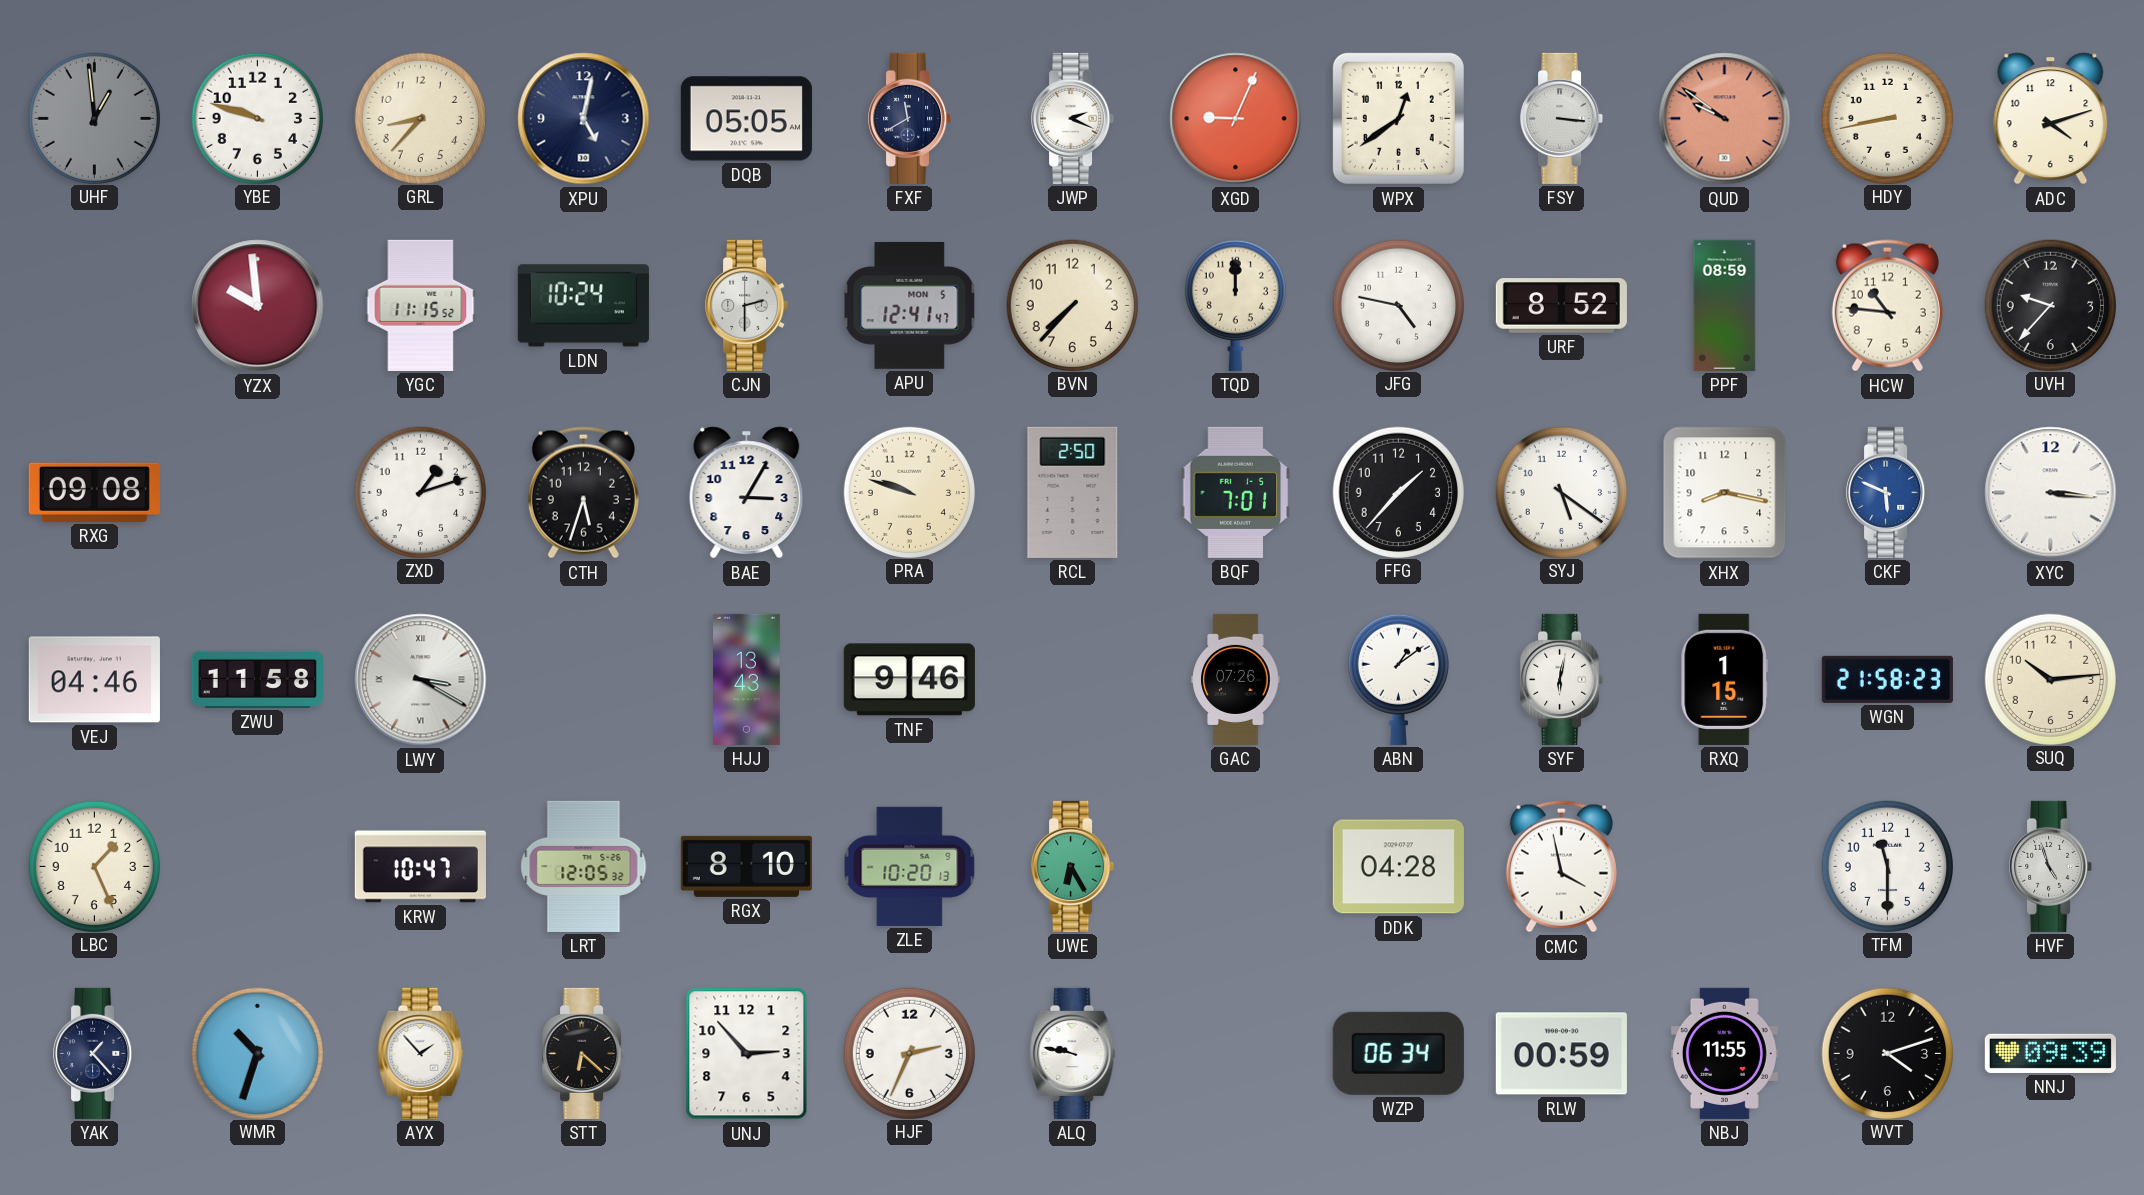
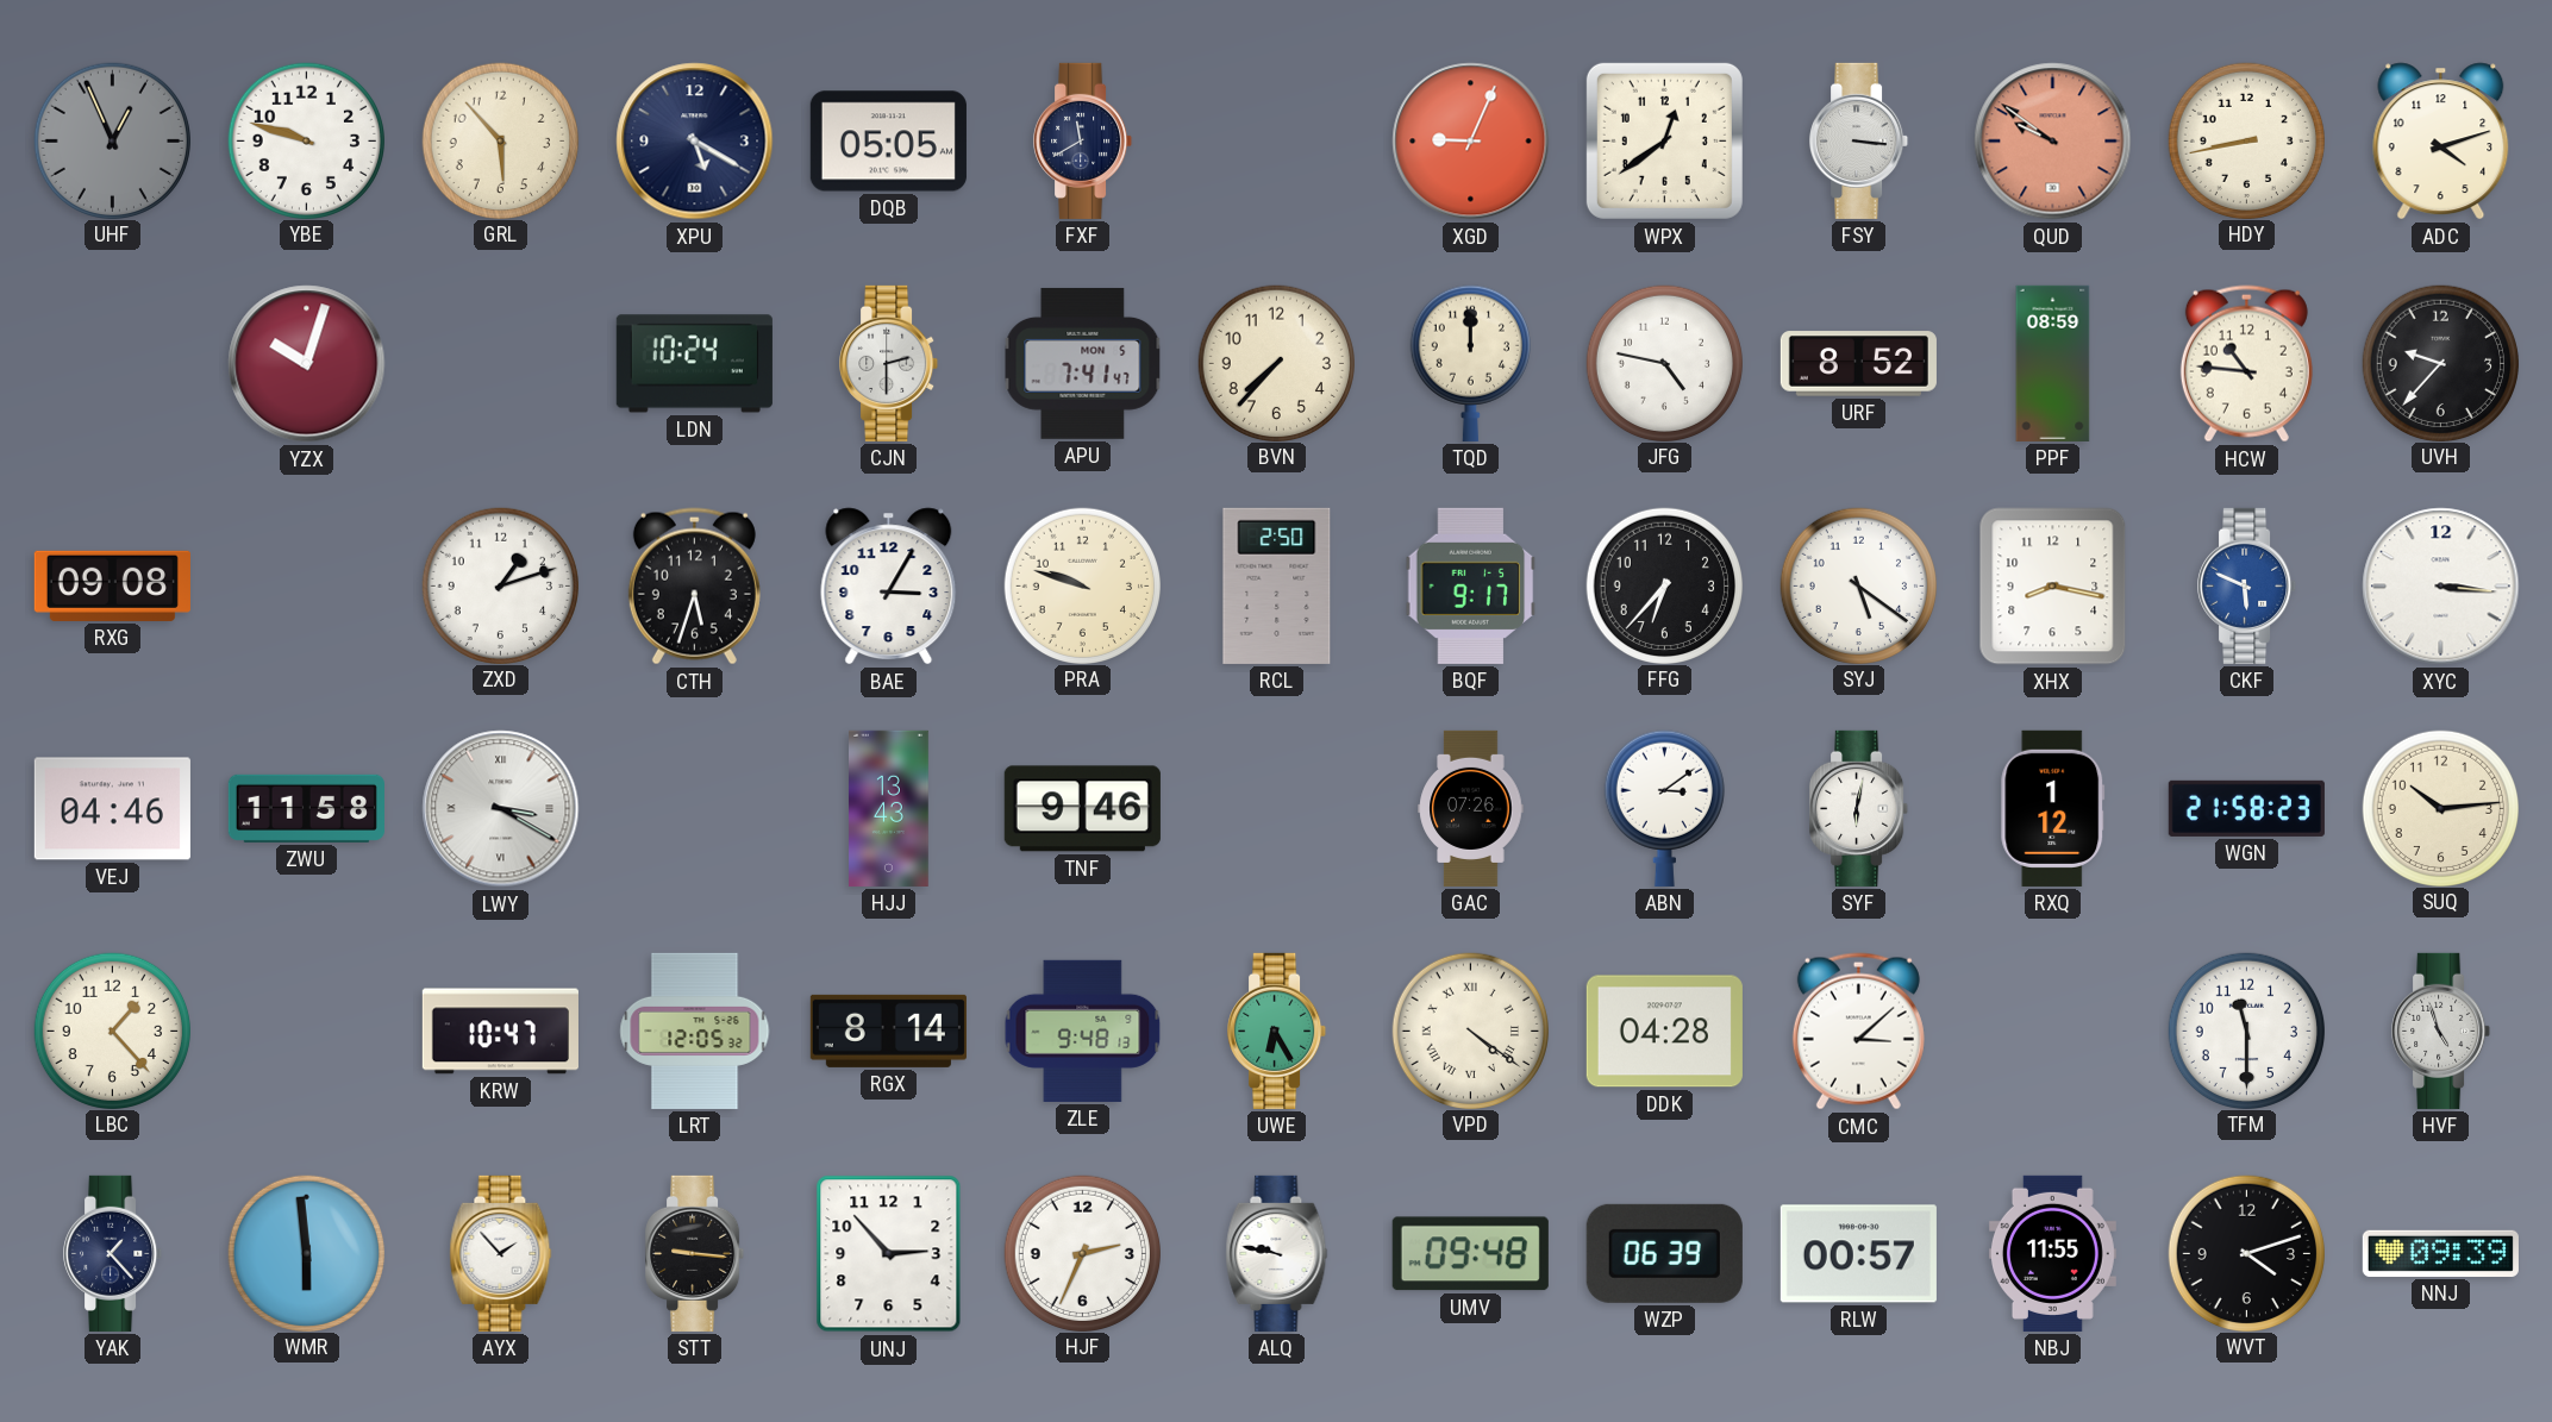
UHF: 12:59 -> 12:56
GRL: 8:37 -> 5:53
XPU: 5:02 -> 5:20
JWP: 2:19 -> none
YZX: 9:59 -> 10:03
YGC: 11:15 -> none
APU: 12:41 -> 7:41
BQF: 7:01 -> 9:17
FFG: 1:37 -> 6:37
ABN: 1:09 -> 3:09
RXQ: 1:15 -> 1:12
LBC: 1:26 -> 1:23
RGX: 8:10 -> 8:14
ZLE: 10:20 -> 9:48
VPD: none -> 4:21
CMC: 3:58 -> 3:08
WMR: 10:33 -> 5:59
STT: 6:22 -> 9:16
UMV: none -> 09:48
WZP: 06:34 -> 06:39
RLW: 00:59 -> 00:57
